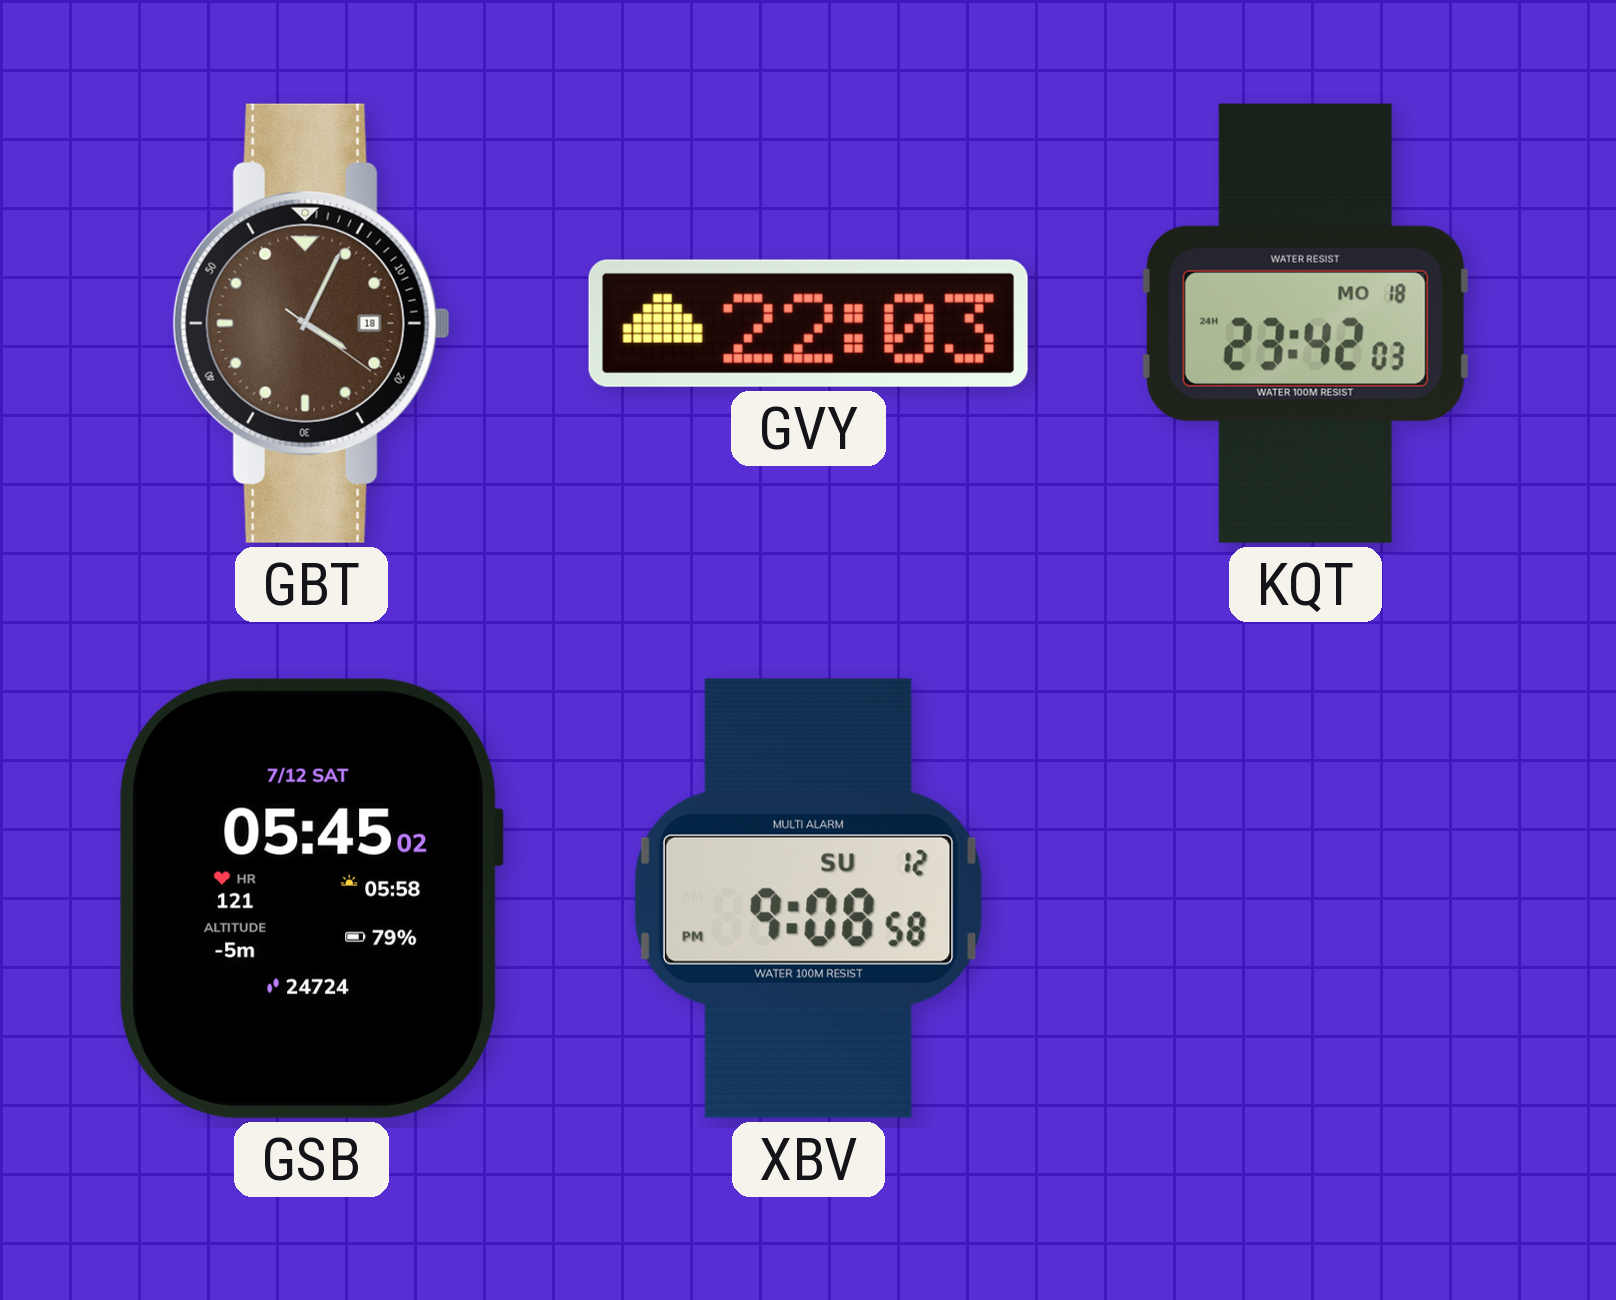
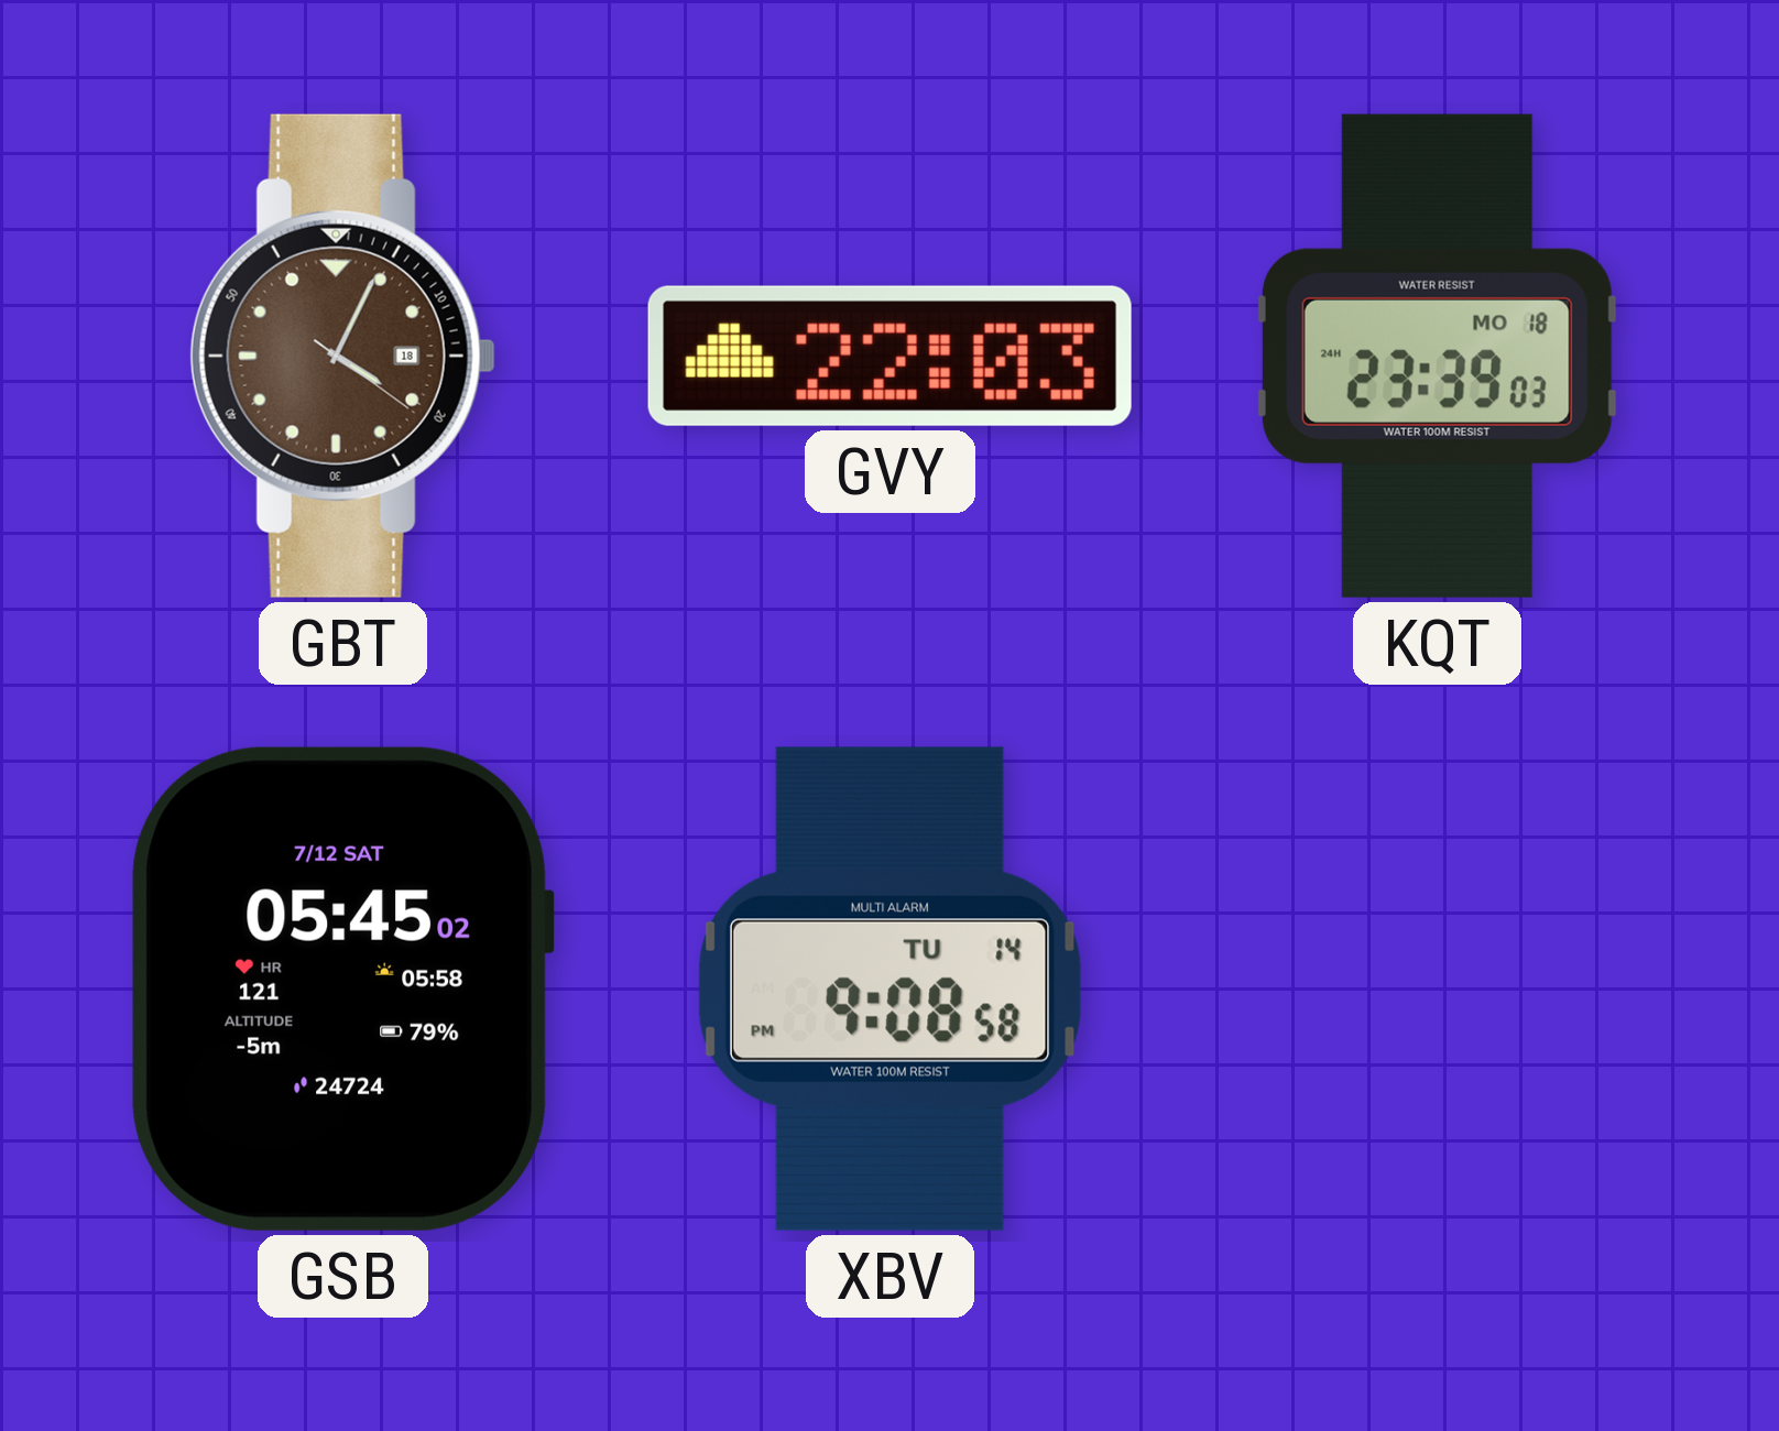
KQT: 23:42 -> 23:39
XBV date: SU 12 -> TU 14
